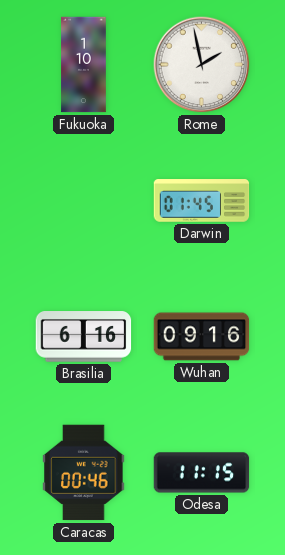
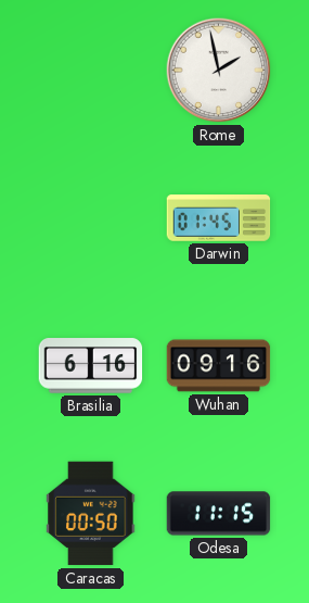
Fukuoka: 1:10 -> none
Caracas: 00:46 -> 00:50
